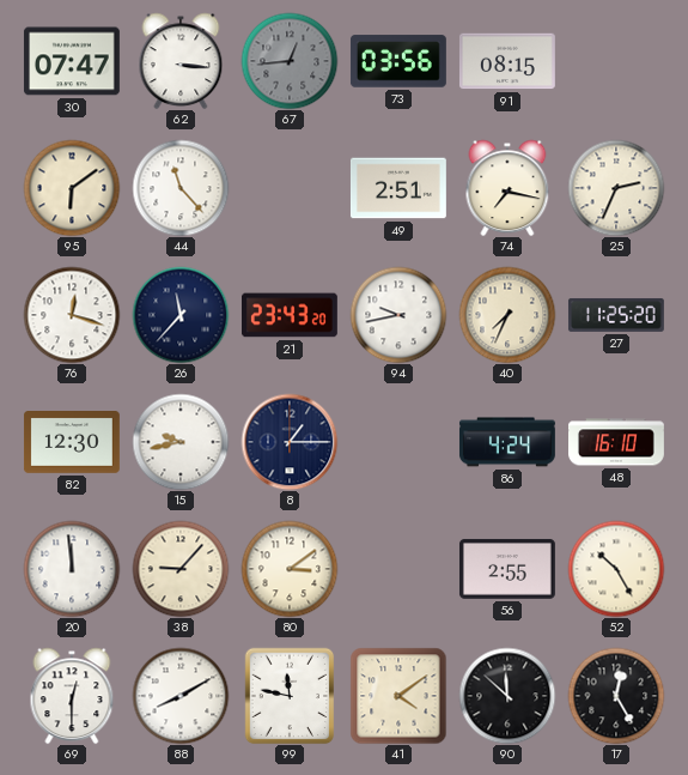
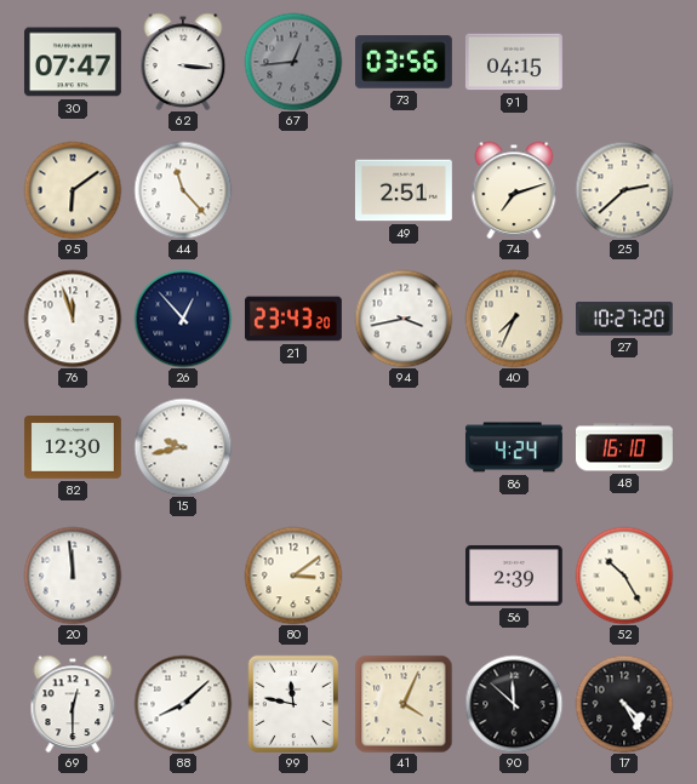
91: 08:15 -> 04:15
74: 7:17 -> 7:12
25: 2:34 -> 2:38
76: 12:18 -> 11:57
26: 11:37 -> 12:53
94: 9:43 -> 3:43
27: 11:25 -> 10:27
8: 1:15 -> none
38: 9:07 -> none
56: 2:55 -> 2:39
88: 8:10 -> 8:08
41: 4:09 -> 4:04
17: 12:25 -> 4:25
